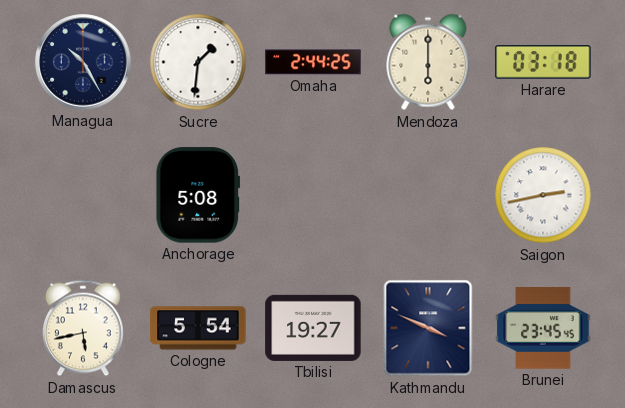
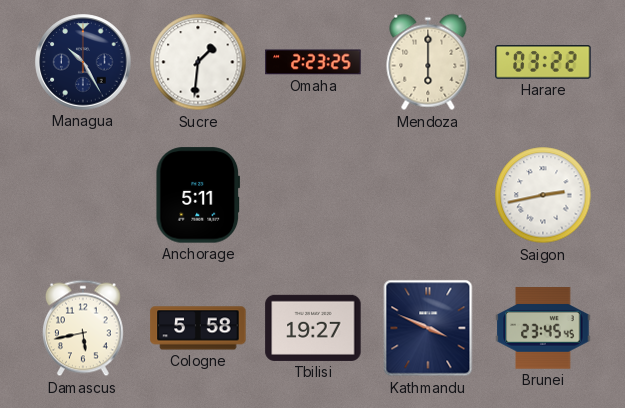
Omaha: 2:44 -> 2:23
Harare: 03:18 -> 03:22
Anchorage: 5:08 -> 5:11
Cologne: 5:54 -> 5:58
